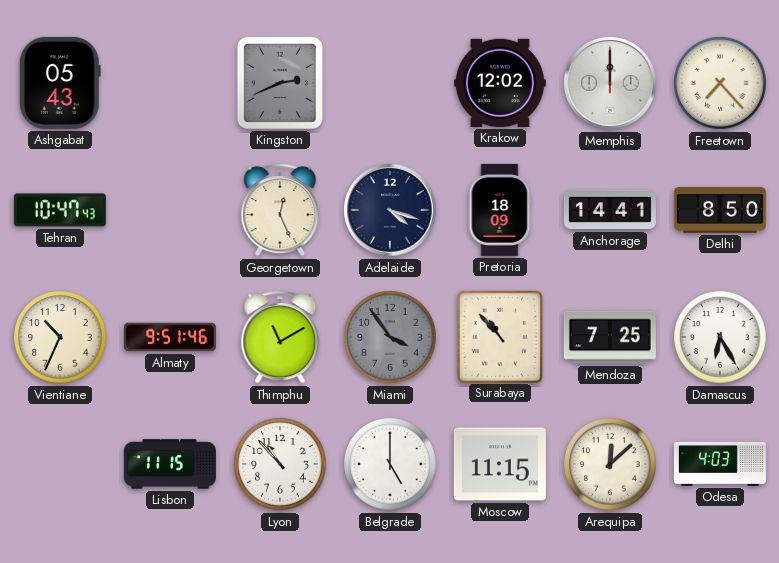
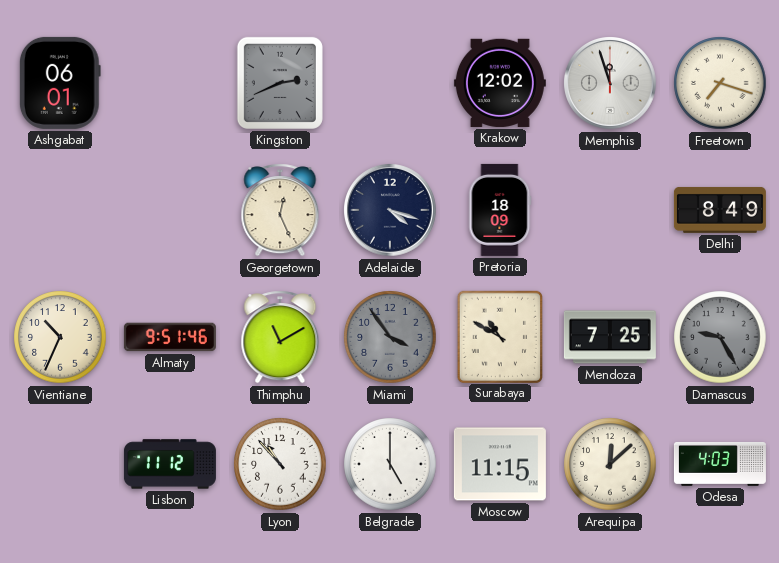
Ashgabat: 05:43 -> 06:01
Memphis: 12:00 -> 11:57
Freetown: 7:23 -> 7:18
Tehran: 10:47 -> none
Anchorage: 14:41 -> none
Delhi: 8:50 -> 8:49
Surabaya: 10:53 -> 10:50
Damascus: 6:25 -> 9:25
Damascus dial: white -> grey
Lisbon: 11:15 -> 11:12
